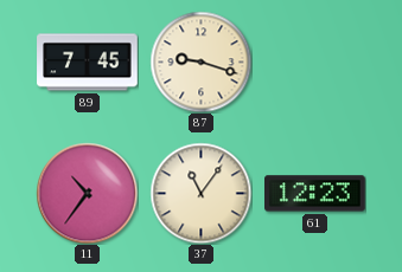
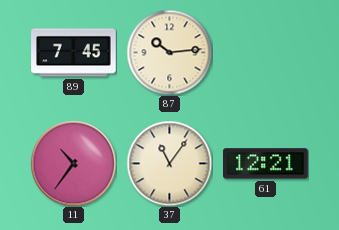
87: 9:18 -> 10:14
61: 12:23 -> 12:21
